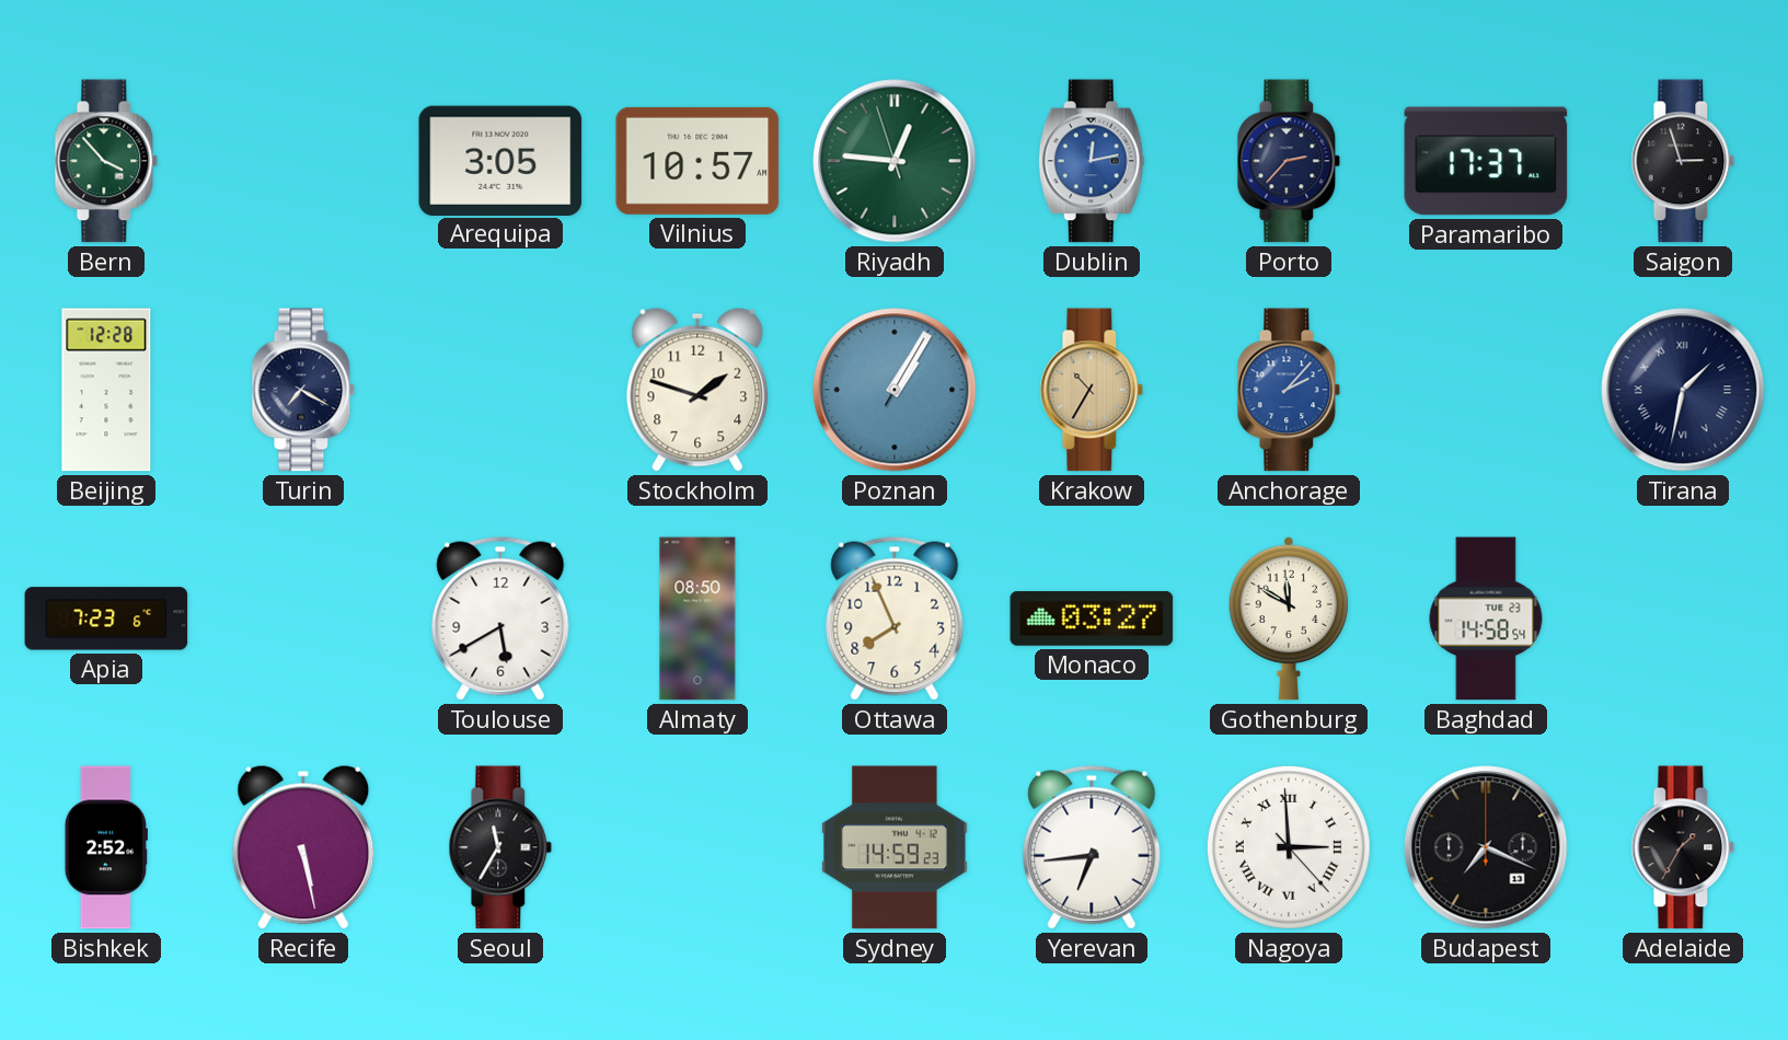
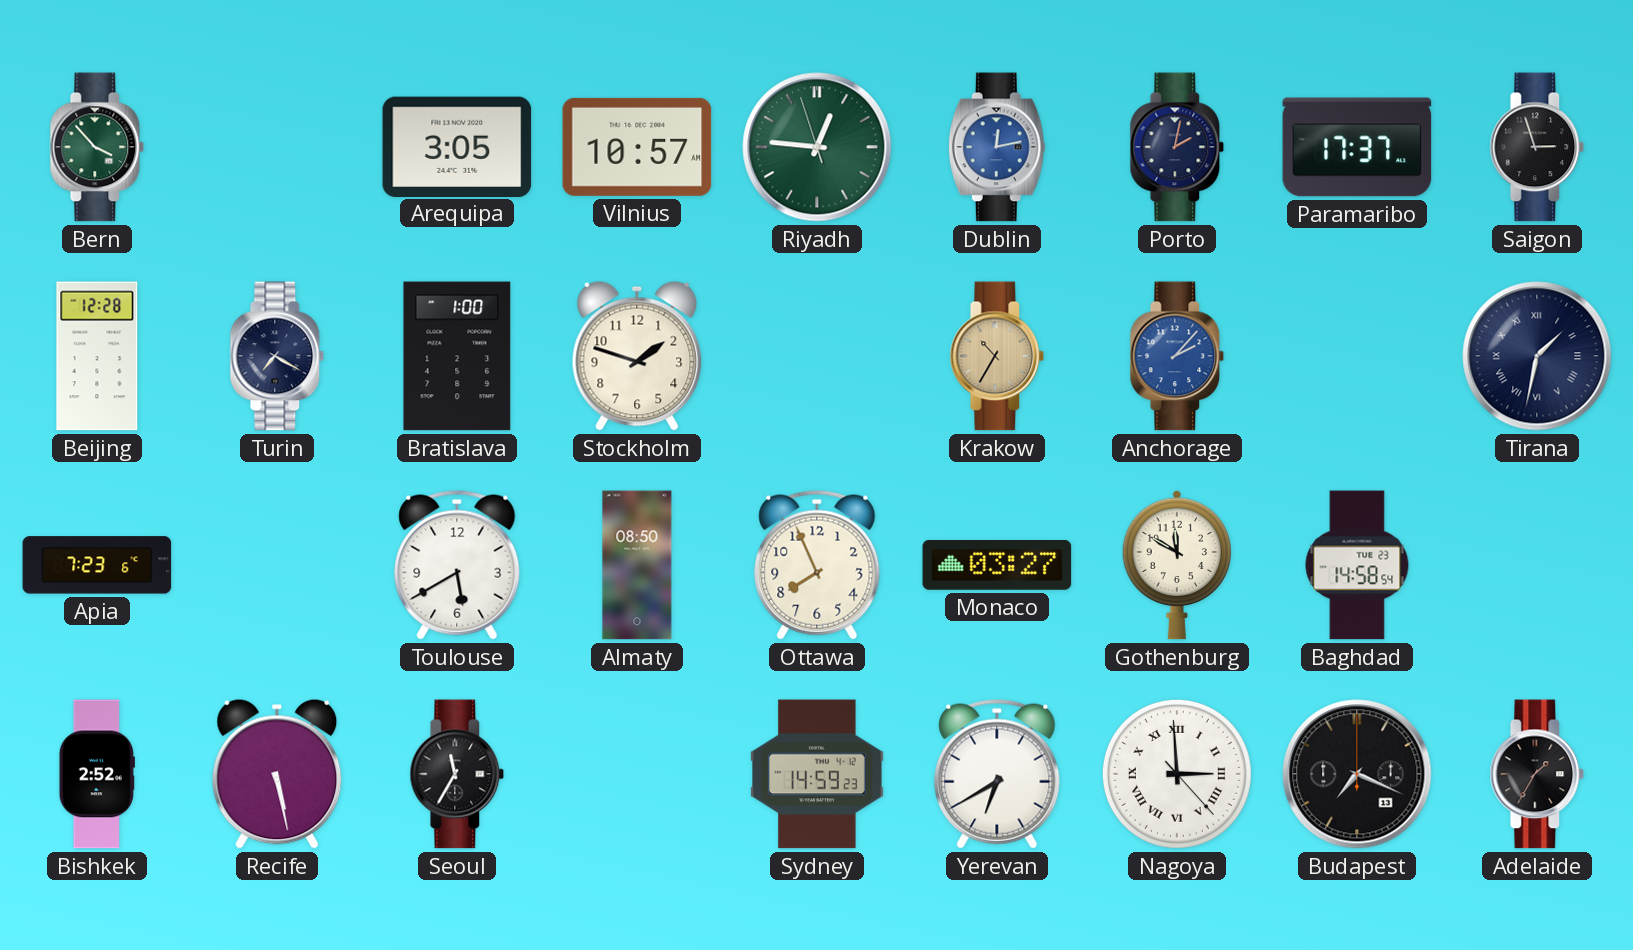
Porto: 2:37 -> 2:02
Bratislava: none -> 1:00
Poznan: 1:05 -> none
Yerevan: 6:44 -> 6:40
